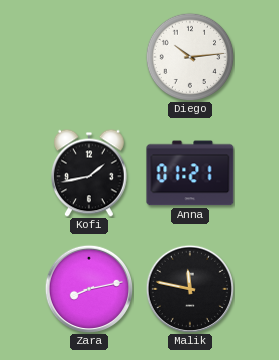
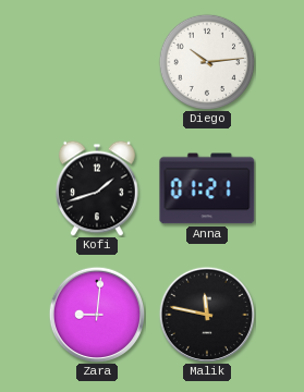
Kofi: 1:43 -> 1:42
Zara: 8:13 -> 9:01
